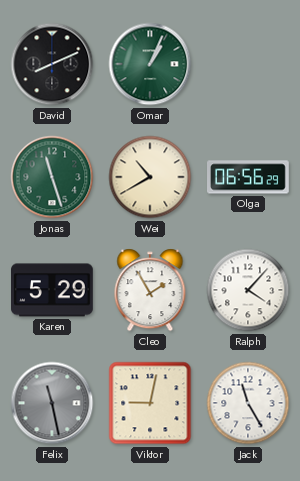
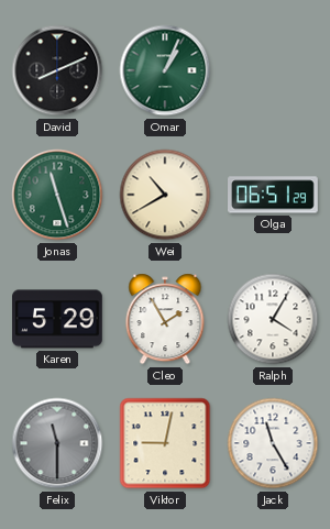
Olga: 06:56 -> 06:51
Ralph: 4:07 -> 4:05
Felix: 11:28 -> 11:30
